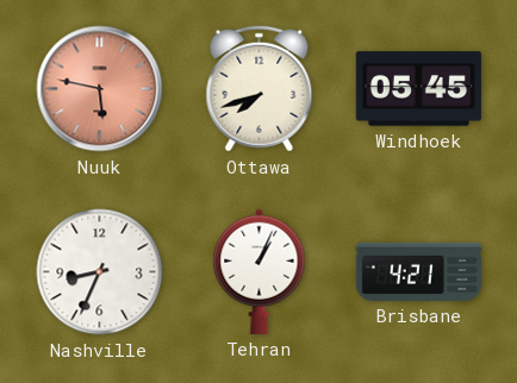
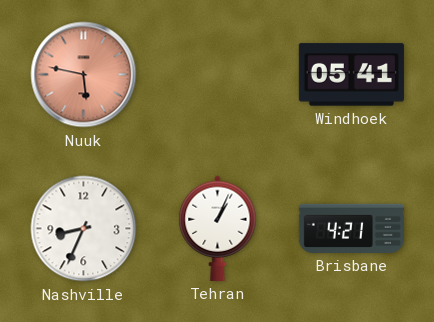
Ottawa: 7:42 -> none
Windhoek: 05:45 -> 05:41
